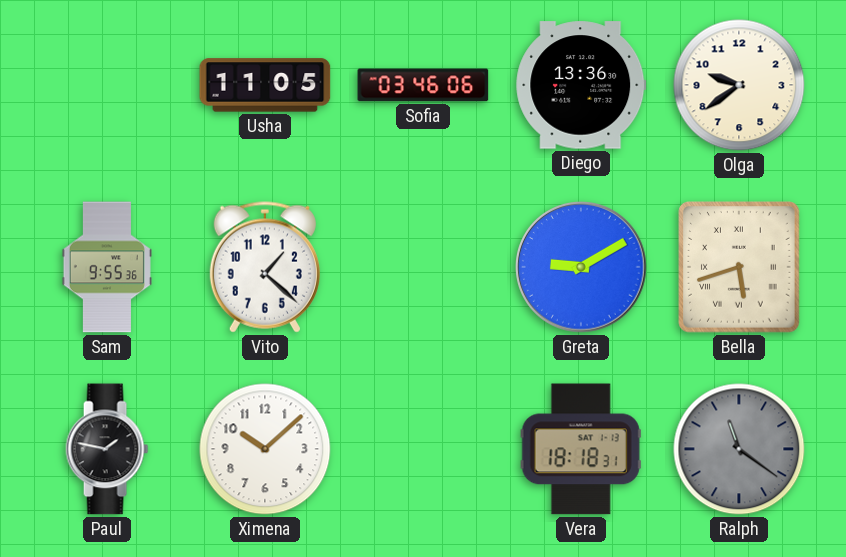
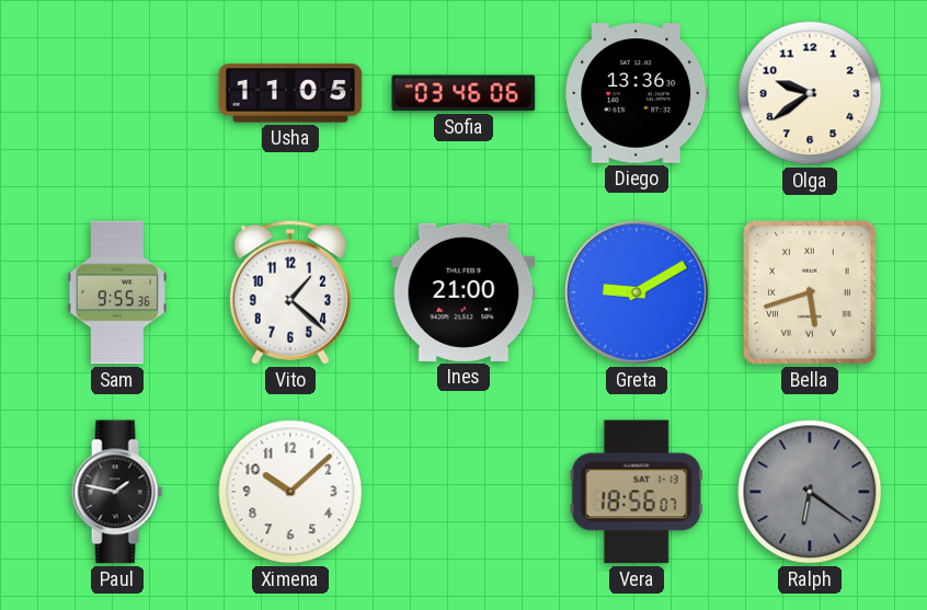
Ines: none -> 21:00
Vera: 18:18 -> 18:56
Ralph: 11:21 -> 6:21
